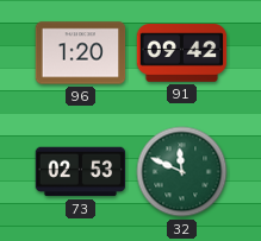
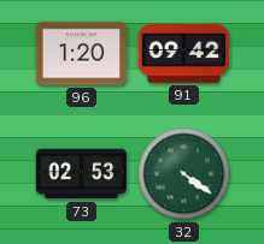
32: 11:49 -> 4:21
